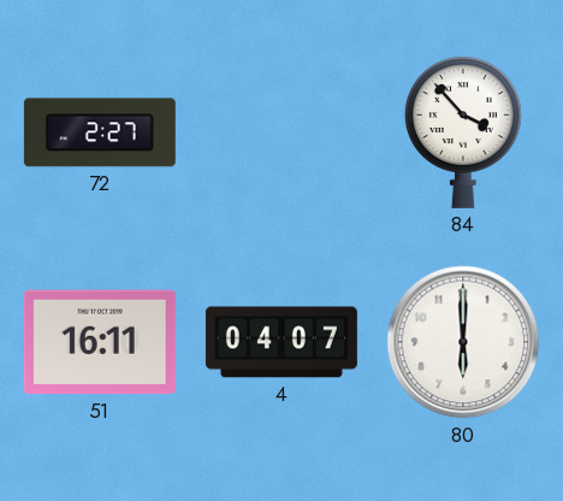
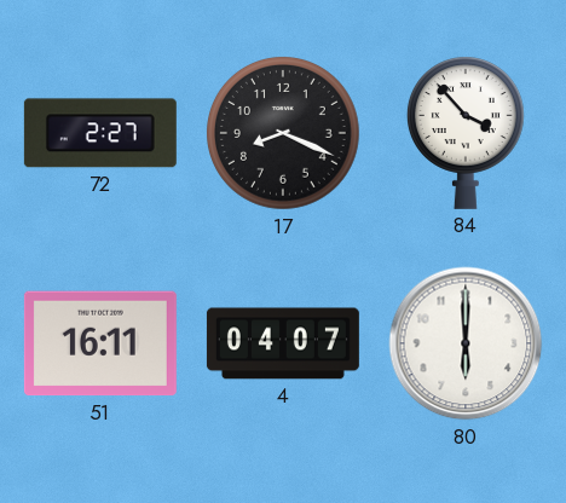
17: none -> 8:19
